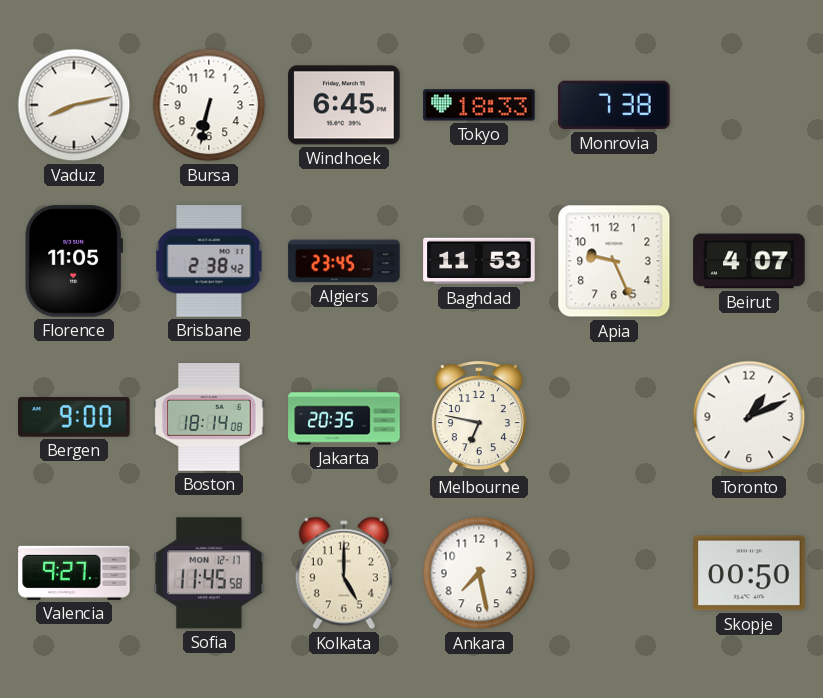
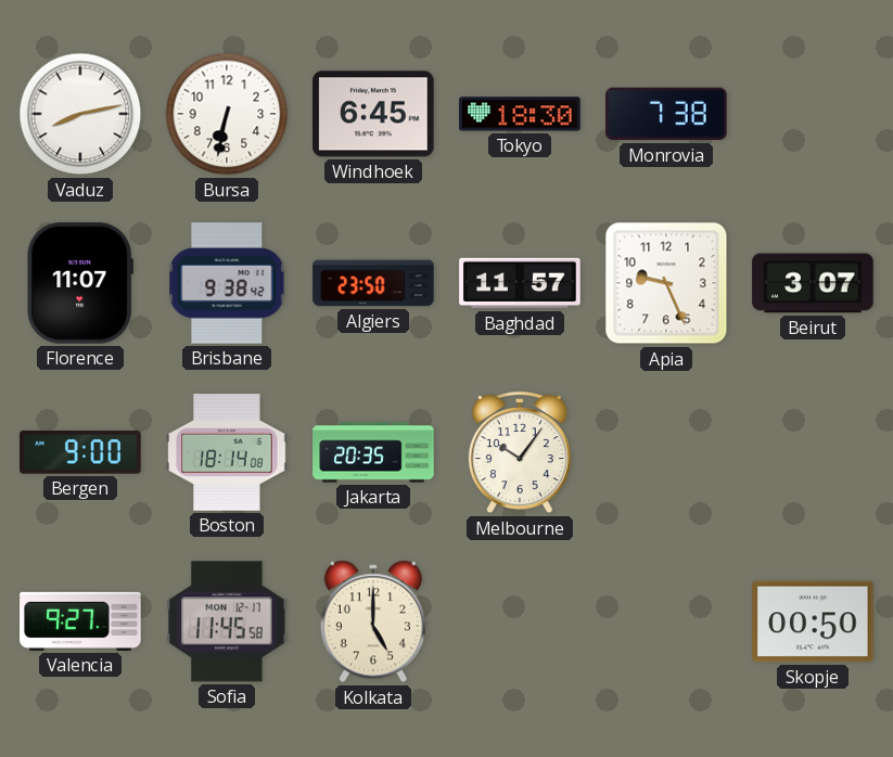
Tokyo: 18:33 -> 18:30
Florence: 11:05 -> 11:07
Brisbane: 2:38 -> 9:38
Algiers: 23:45 -> 23:50
Baghdad: 11:53 -> 11:57
Beirut: 4:07 -> 3:07
Melbourne: 6:47 -> 10:06
Toronto: 1:11 -> none
Ankara: 7:28 -> none
